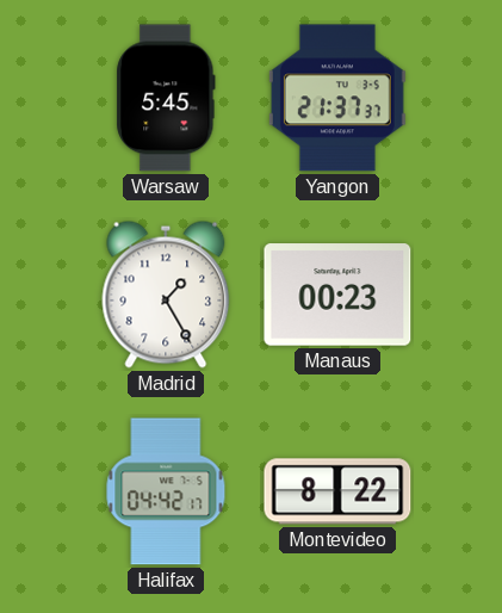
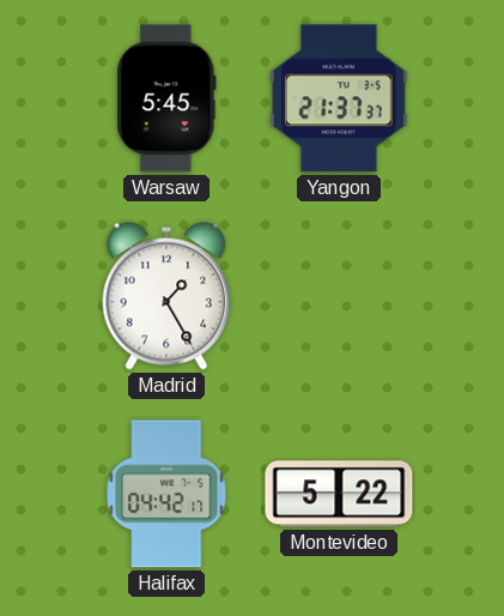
Manaus: 00:23 -> none
Montevideo: 8:22 -> 5:22
